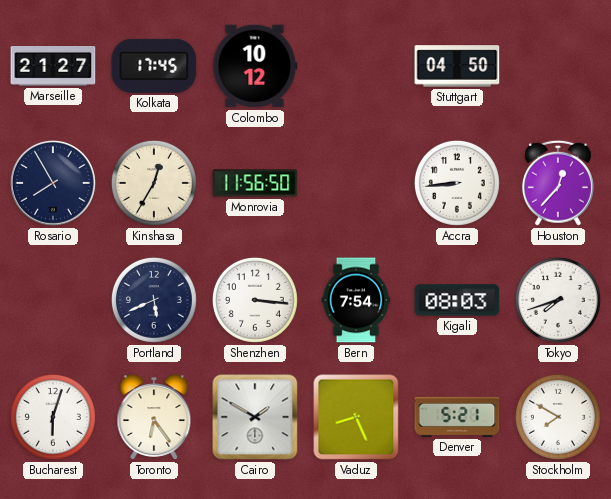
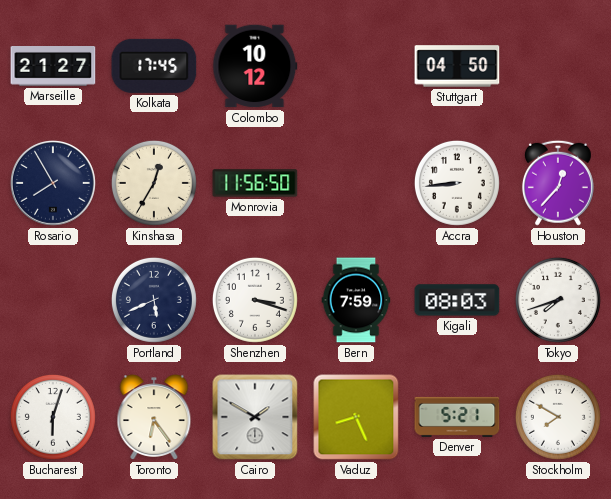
Shenzhen: 3:16 -> 3:18
Bern: 7:54 -> 7:59
